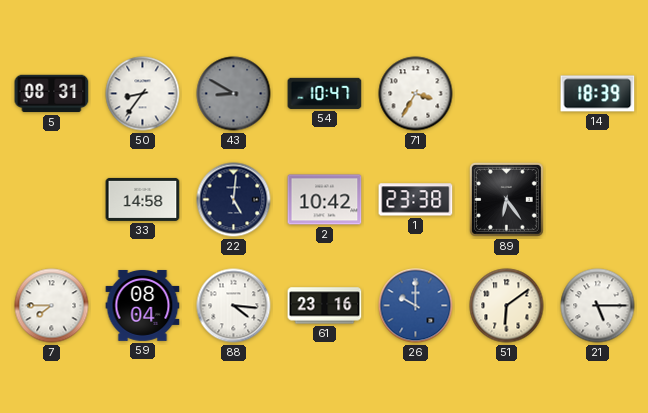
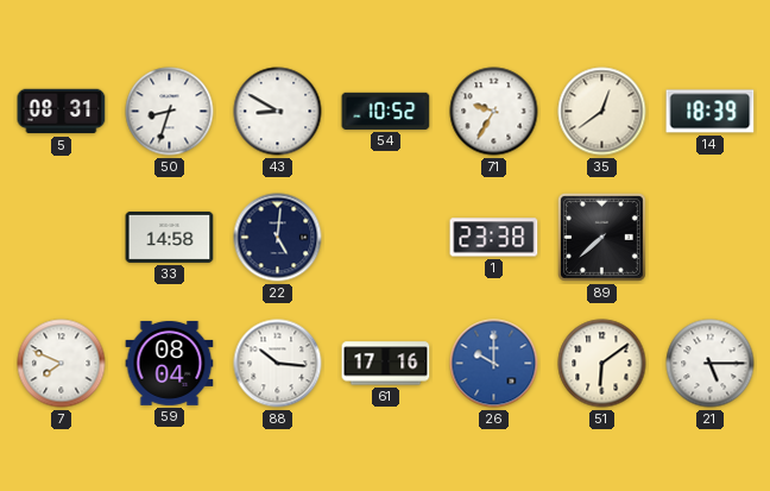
50: 8:36 -> 8:33
43 dial: grey -> white
54: 10:47 -> 10:52
71: 3:35 -> 9:35
35: none -> 12:39
2: 10:42 -> none
89: 6:24 -> 7:38
7: 7:45 -> 7:49
88: 4:16 -> 10:16
61: 23:16 -> 17:16
